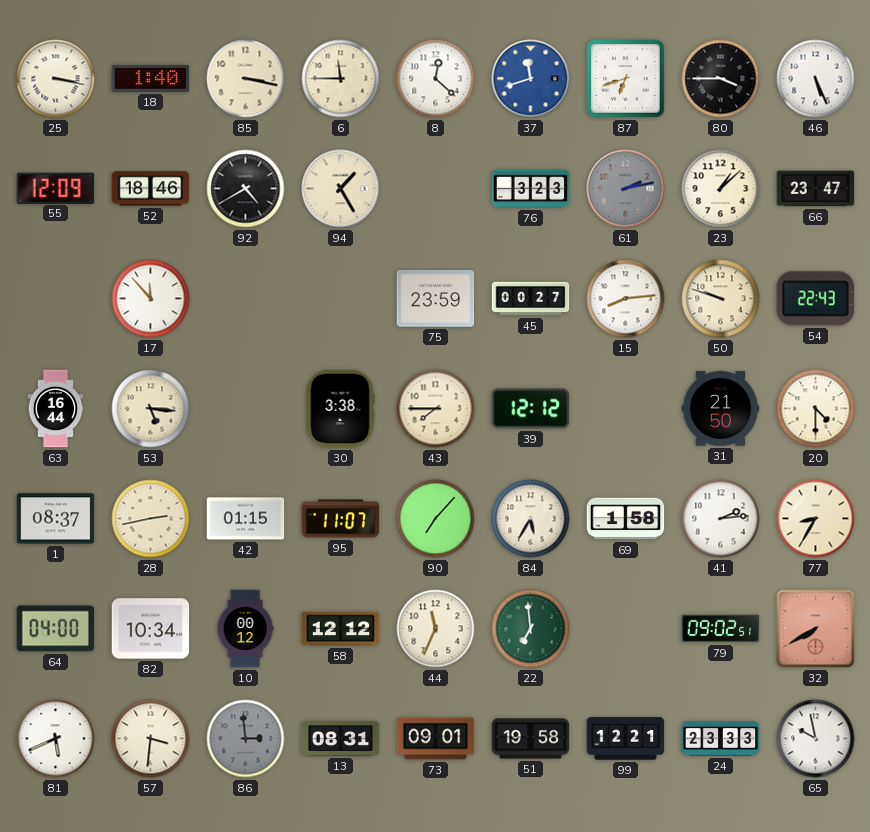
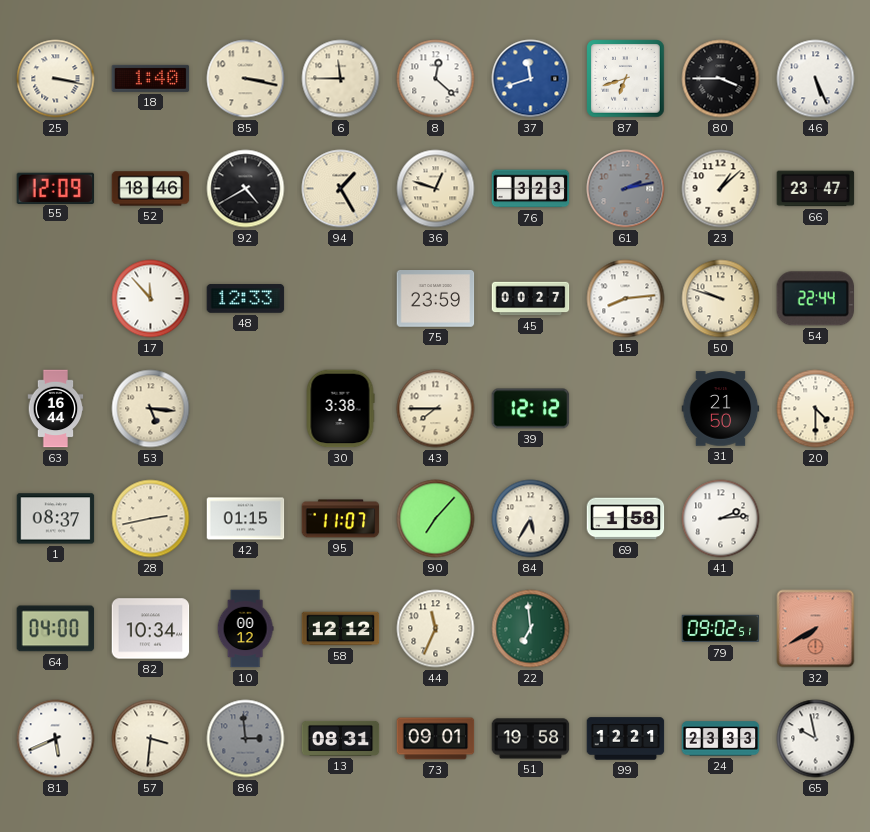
36: none -> 12:48
48: none -> 12:33
54: 22:43 -> 22:44
77: 8:35 -> none
